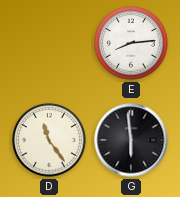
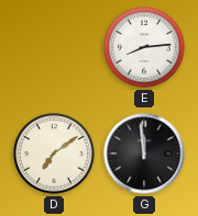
D: 11:24 -> 7:09
G: 5:59 -> 11:59
